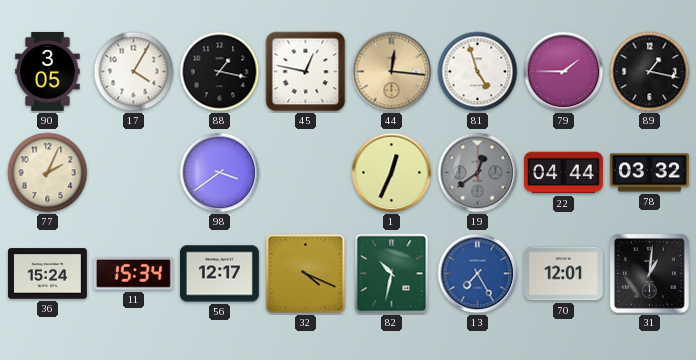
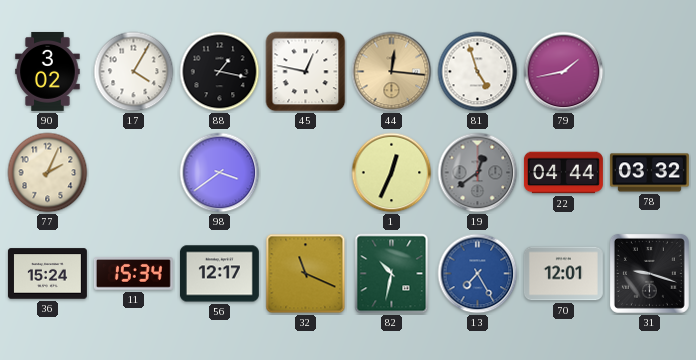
90: 3:05 -> 3:02
79: 1:45 -> 1:43
89: 1:17 -> none
32: 4:19 -> 11:19
31: 1:01 -> 9:18
